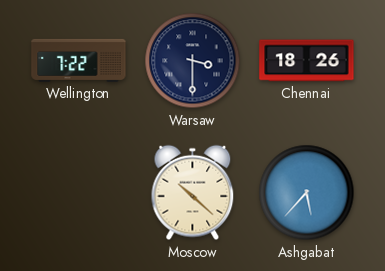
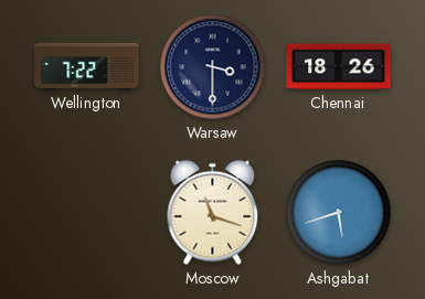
Moscow: 10:22 -> 11:18
Ashgabat: 5:37 -> 5:42
